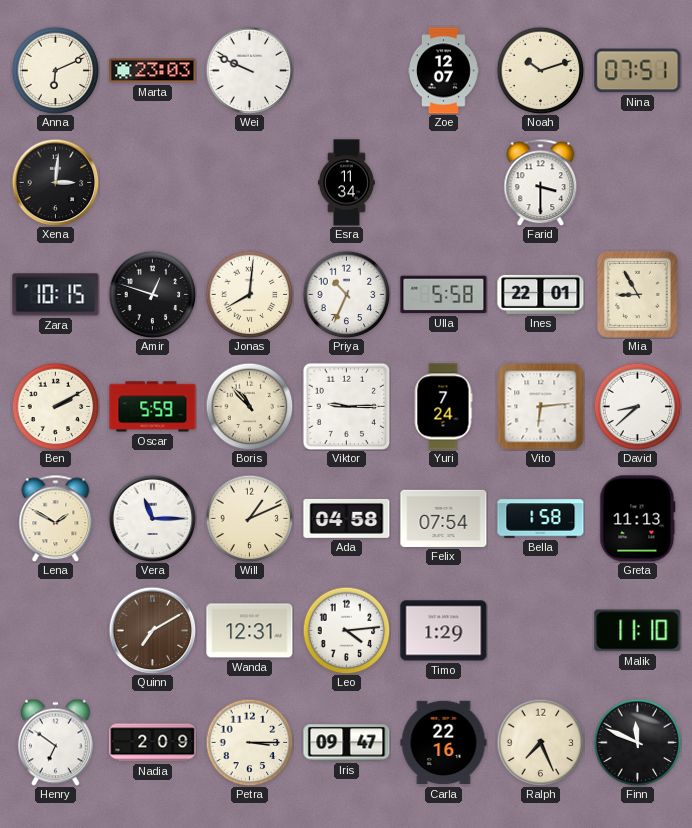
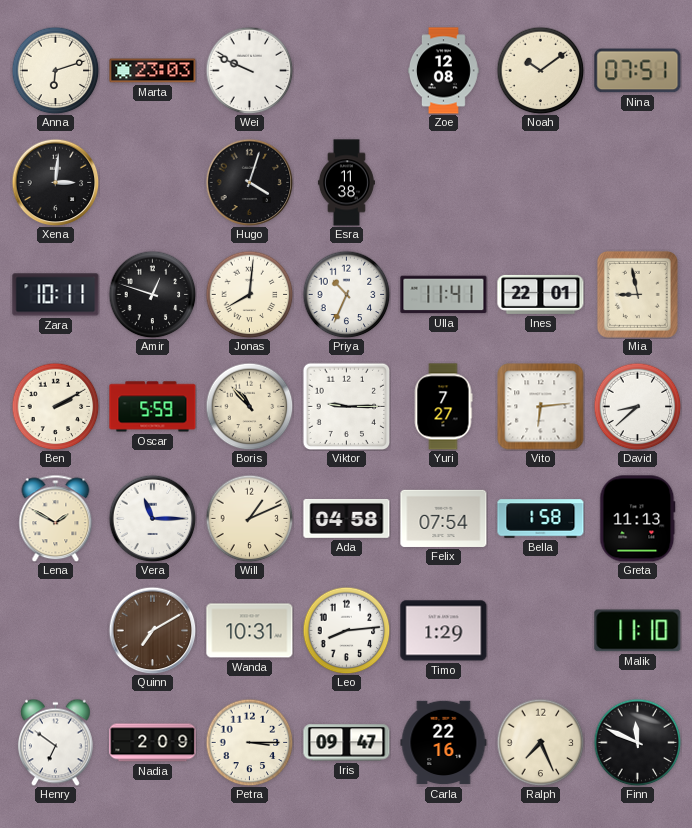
Anna: 6:11 -> 6:12
Zoe: 12:07 -> 12:08
Noah: 10:12 -> 10:09
Hugo: none -> 4:03
Esra: 11:34 -> 11:38
Farid: 3:30 -> none
Zara: 10:15 -> 10:11
Ulla: 5:58 -> 11:41
Mia: 8:55 -> 8:58
Yuri: 7:24 -> 7:27
Wanda: 12:31 -> 10:31
Leo: 4:14 -> 8:14
